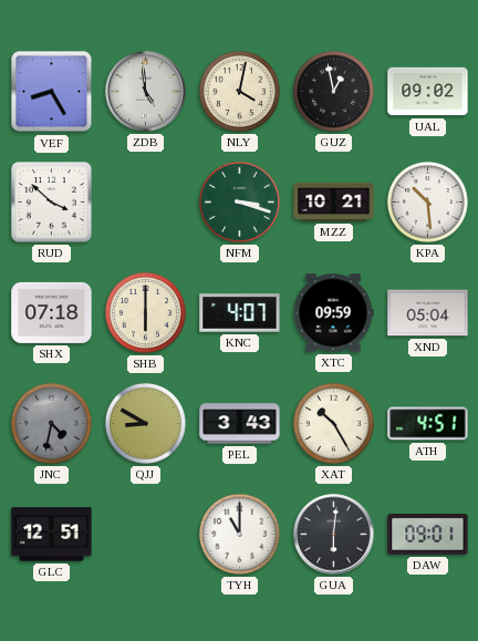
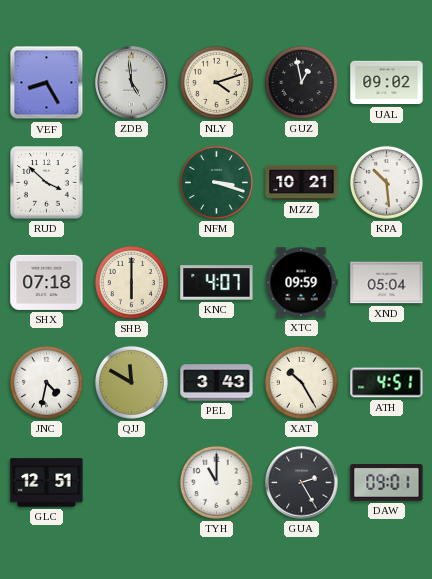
NLY: 4:02 -> 4:12
JNC dial: grey -> white
QJJ: 8:50 -> 11:50
GUA: 6:01 -> 2:25
